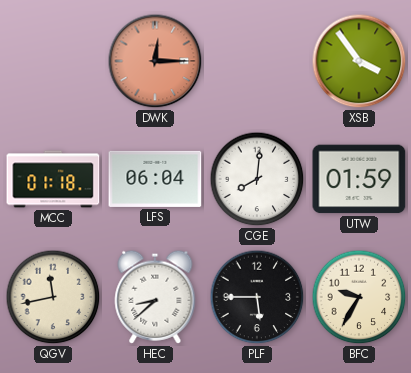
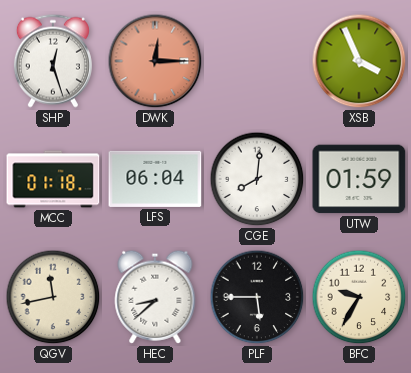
SHP: none -> 12:27
XSB: 3:54 -> 3:56
